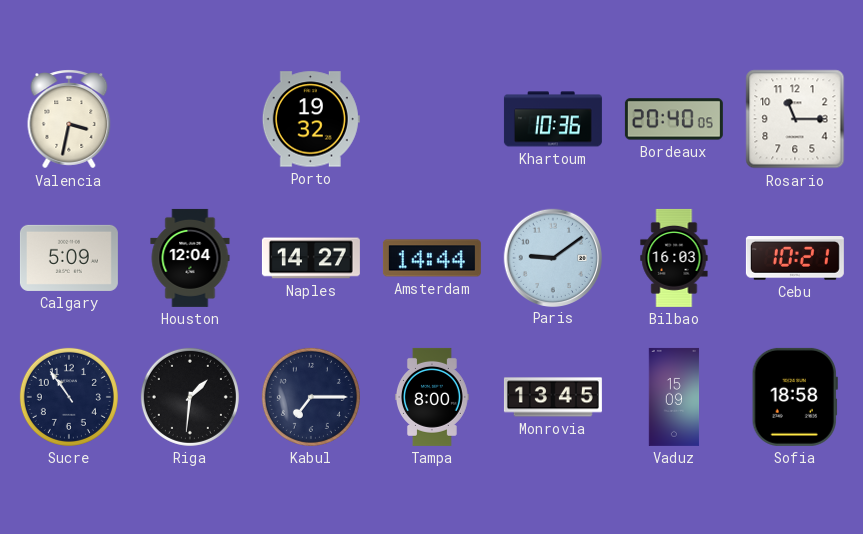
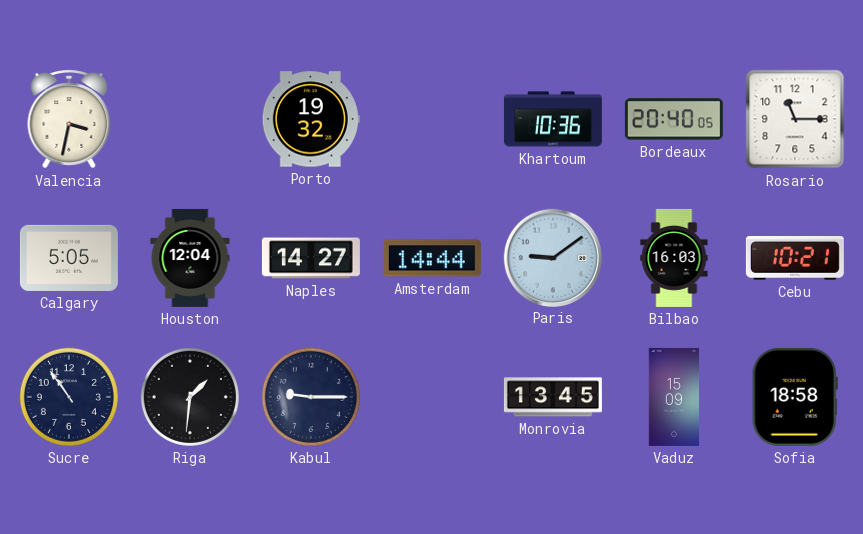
Calgary: 5:09 -> 5:05
Kabul: 7:15 -> 9:15
Tampa: 8:00 -> none
